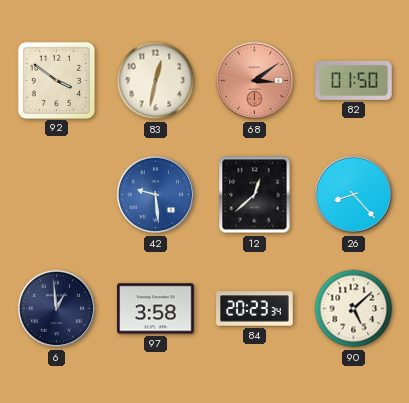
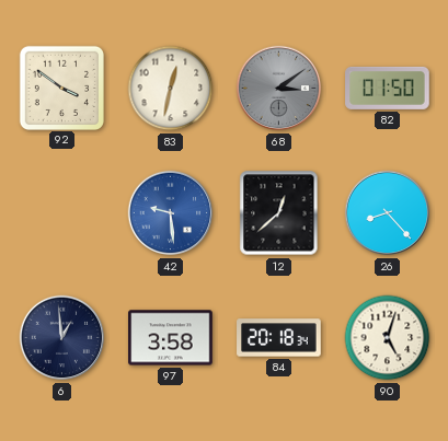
68 dial: salmon -> grey
84: 20:23 -> 20:18
90: 5:08 -> 5:03
